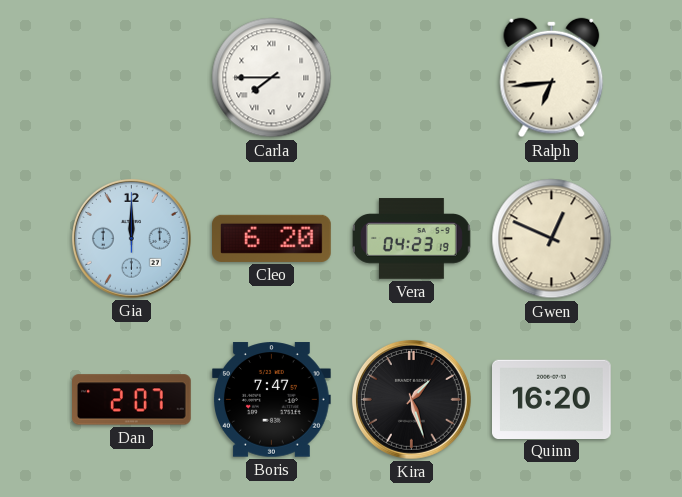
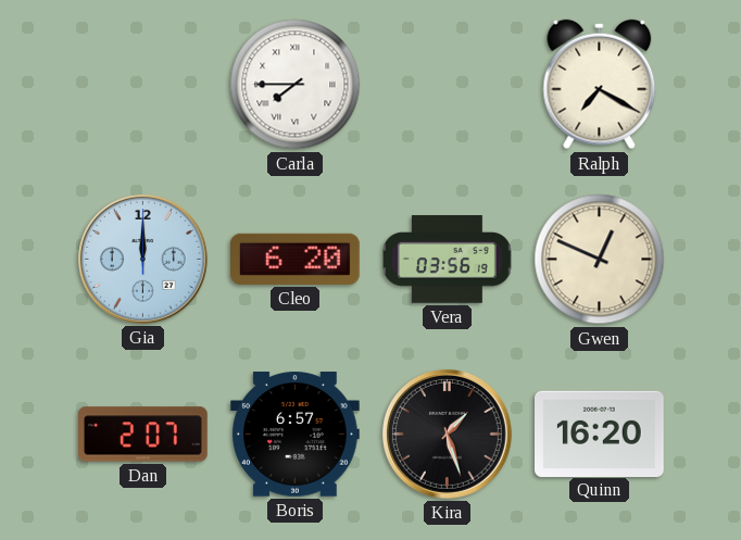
Ralph: 6:44 -> 7:20
Vera: 04:23 -> 03:56
Boris: 7:47 -> 6:57
